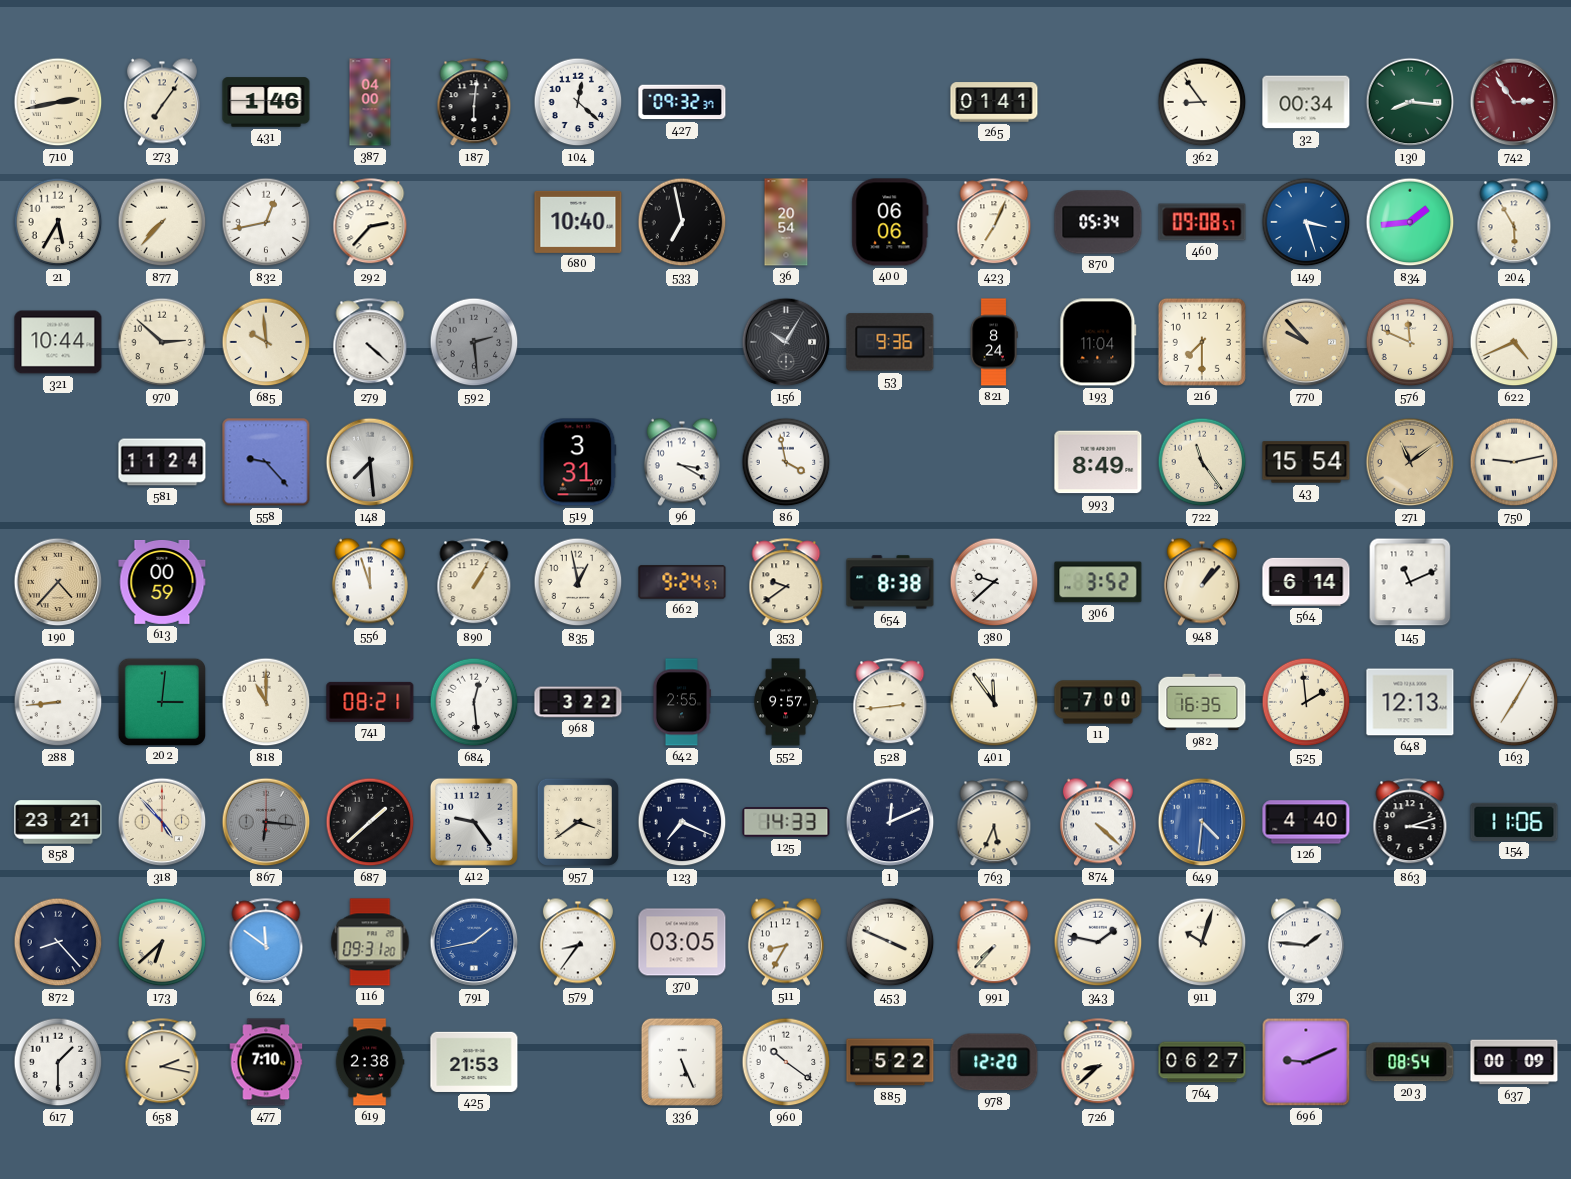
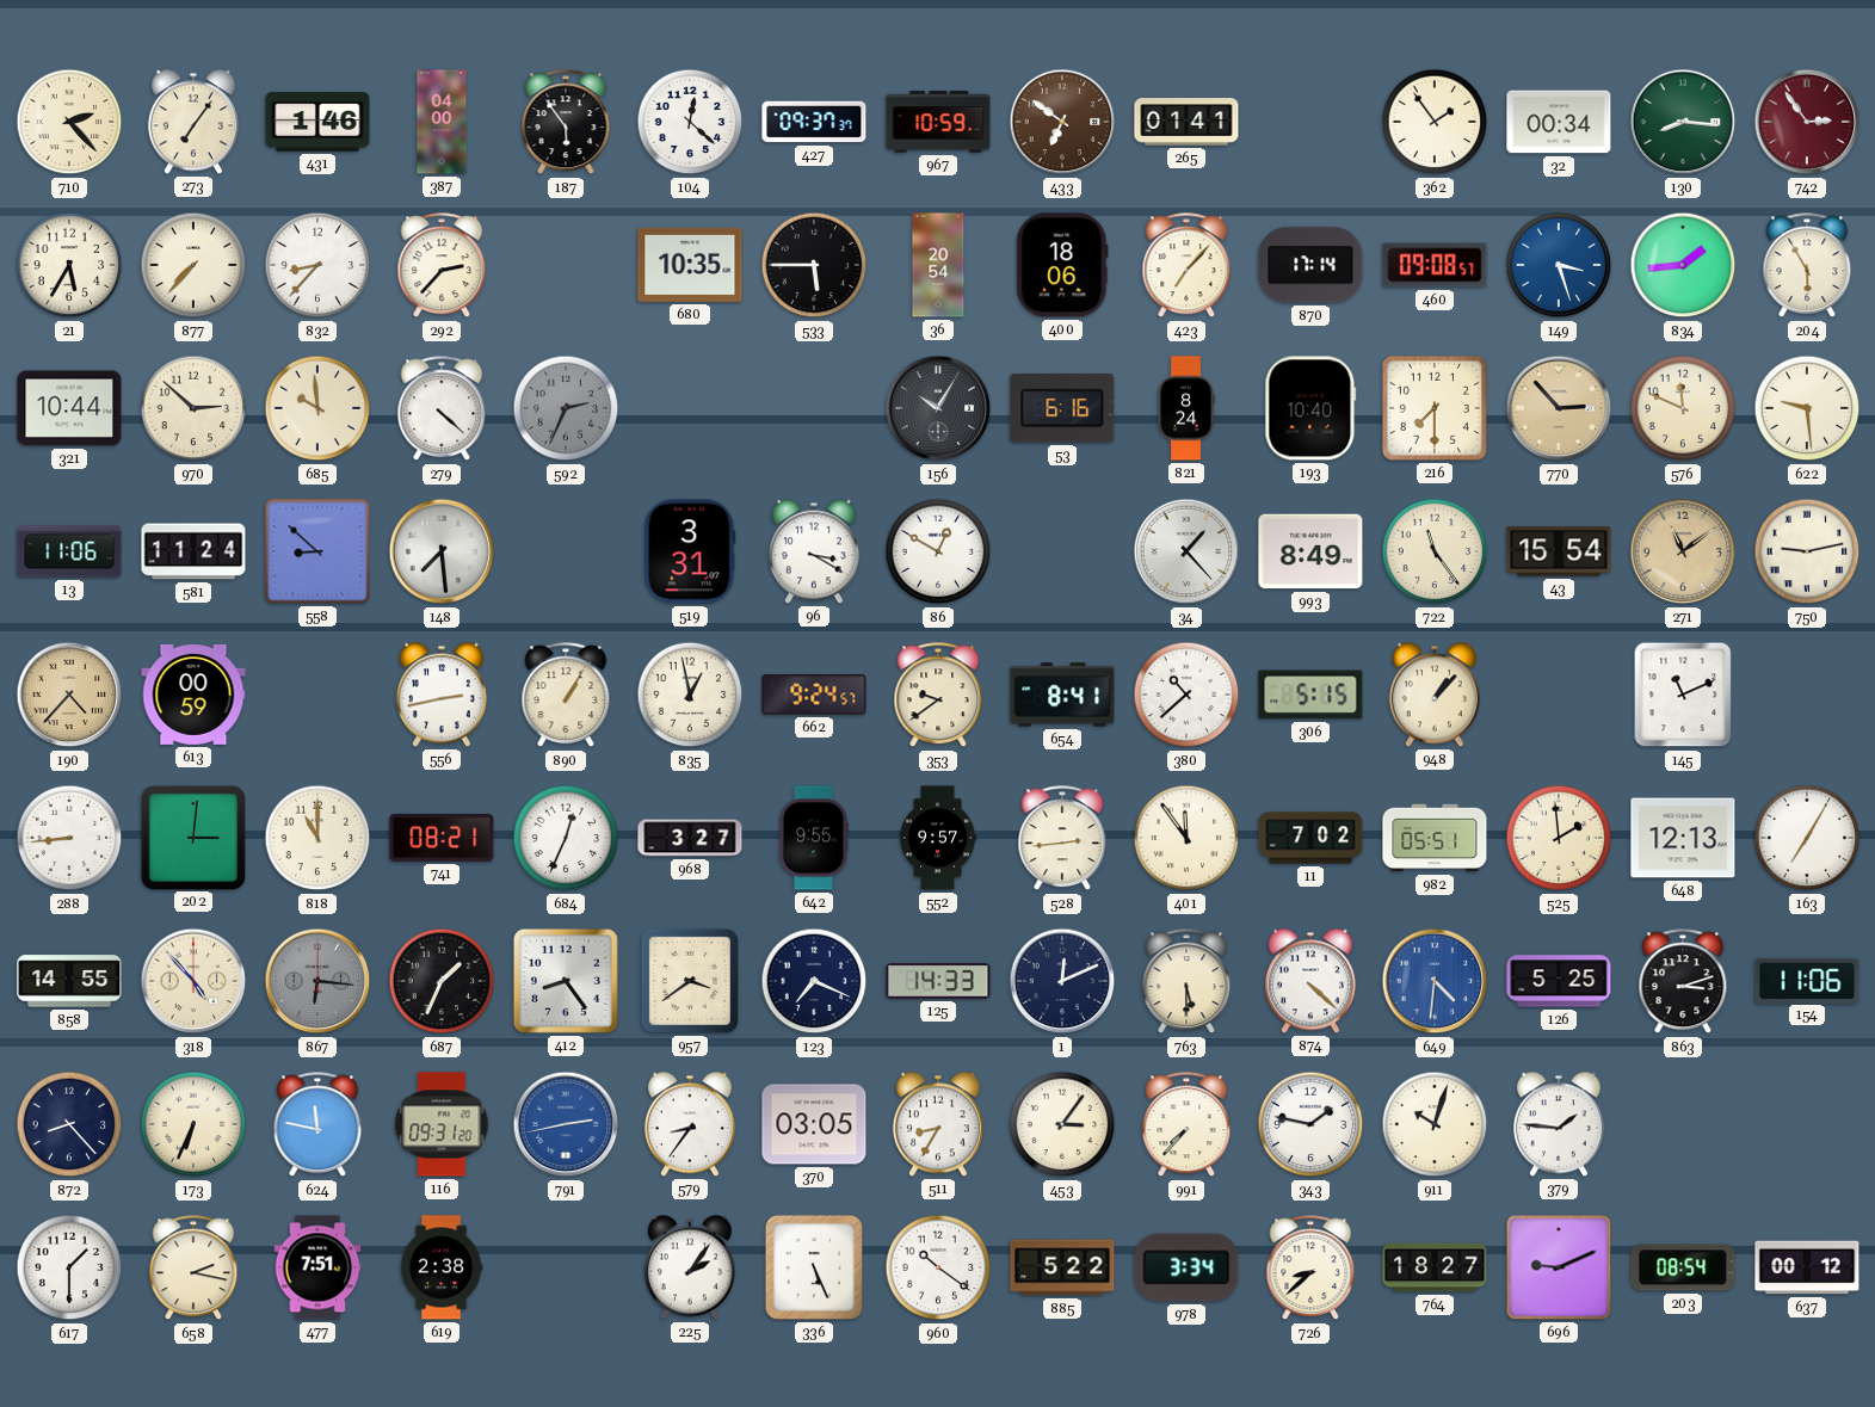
710: 2:43 -> 2:23
187: 6:01 -> 5:54
427: 09:32 -> 09:37
967: none -> 10:59
433: none -> 6:51
362: 8:54 -> 1:54
832: 12:43 -> 8:37
680: 10:40 -> 10:35
533: 6:58 -> 5:45
400: 06:06 -> 18:06
423: 7:04 -> 7:07
870: 05:34 -> 17:14
592: 2:29 -> 2:34
53: 9:36 -> 6:16
193: 11:04 -> 10:40
770: 9:53 -> 2:53
622: 4:41 -> 9:29
13: none -> 11:06
558: 9:23 -> 8:52
86: 3:58 -> 12:50
34: none -> 1:23
556: 11:57 -> 2:43
654: 8:38 -> 8:41
380: 9:38 -> 10:38
306: 3:52 -> 5:15
564: 6:14 -> none
684: 12:29 -> 12:34
968: 3:22 -> 3:27
642: 2:55 -> 9:55
11: 7:00 -> 7:02
982: 16:35 -> 05:51
858: 23:21 -> 14:55
687: 1:38 -> 1:34
412: 9:24 -> 8:24
763: 5:34 -> 5:30
126: 4:40 -> 5:25
173: 6:38 -> 6:34
624: 11:51 -> 11:47
791: 1:43 -> 2:43
453: 3:49 -> 3:06
477: 7:10 -> 7:51
425: 21:53 -> none
225: none -> 2:06
978: 12:20 -> 3:34
764: 06:27 -> 18:27
637: 00:09 -> 00:12
